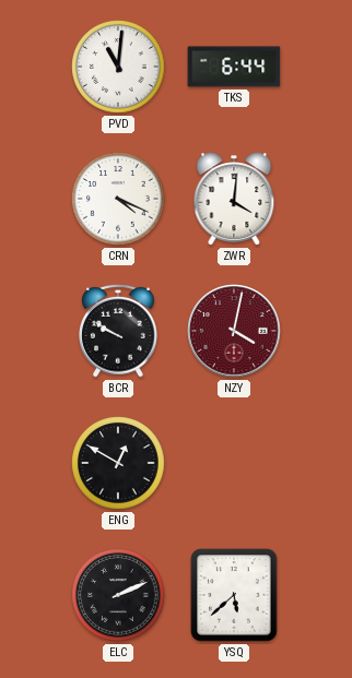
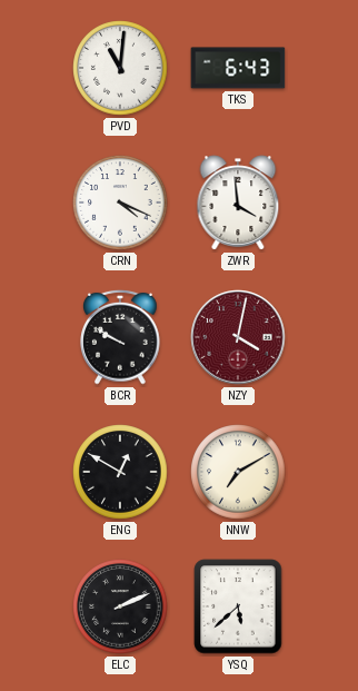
TKS: 6:44 -> 6:43
ZWR: 4:01 -> 3:59
NNW: none -> 7:10
